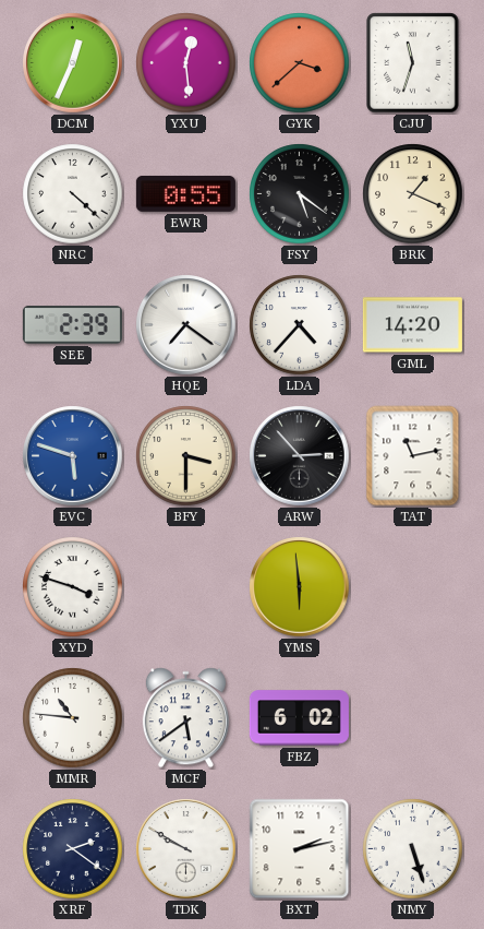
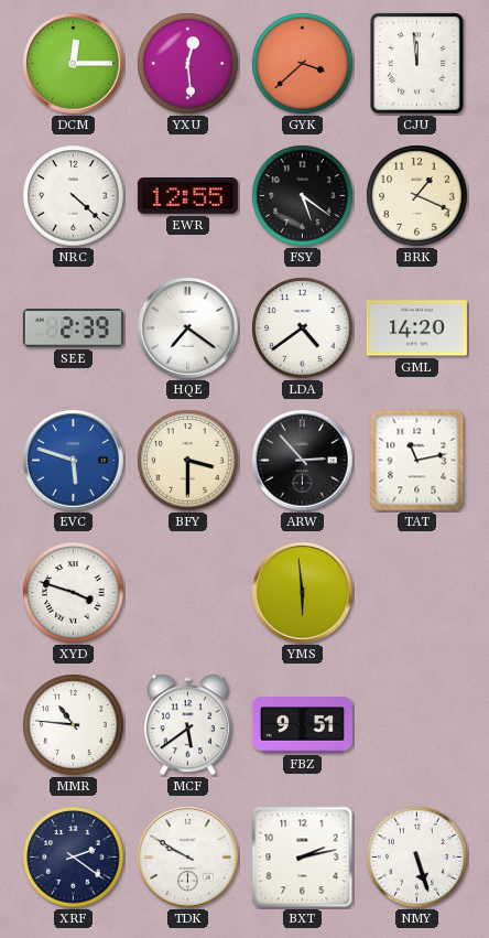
DCM: 12:34 -> 12:15
CJU: 11:33 -> 11:59
EWR: 0:55 -> 12:55
LDA: 4:37 -> 4:39
FBZ: 6:02 -> 9:51
